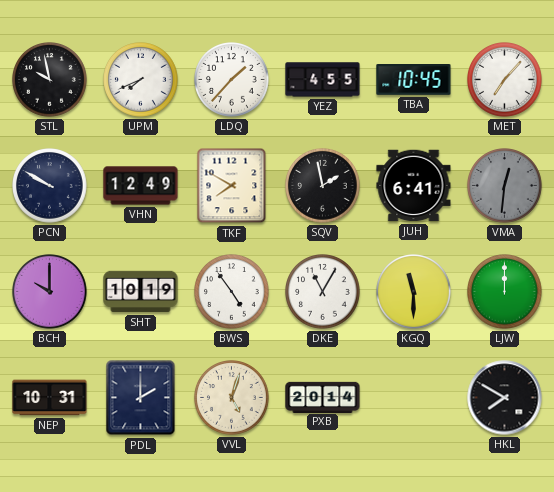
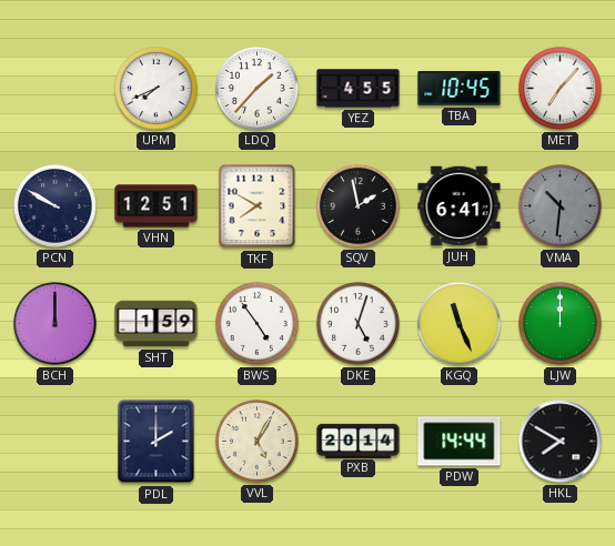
STL: 9:58 -> none
VHN: 12:49 -> 12:51
VMA: 12:31 -> 10:31
BCH: 10:00 -> 12:00
SHT: 10:19 -> 1:59
DKE: 11:05 -> 5:03
KGQ: 11:30 -> 11:26
NEP: 10:31 -> none
VVL: 5:03 -> 5:05
PDW: none -> 14:44
